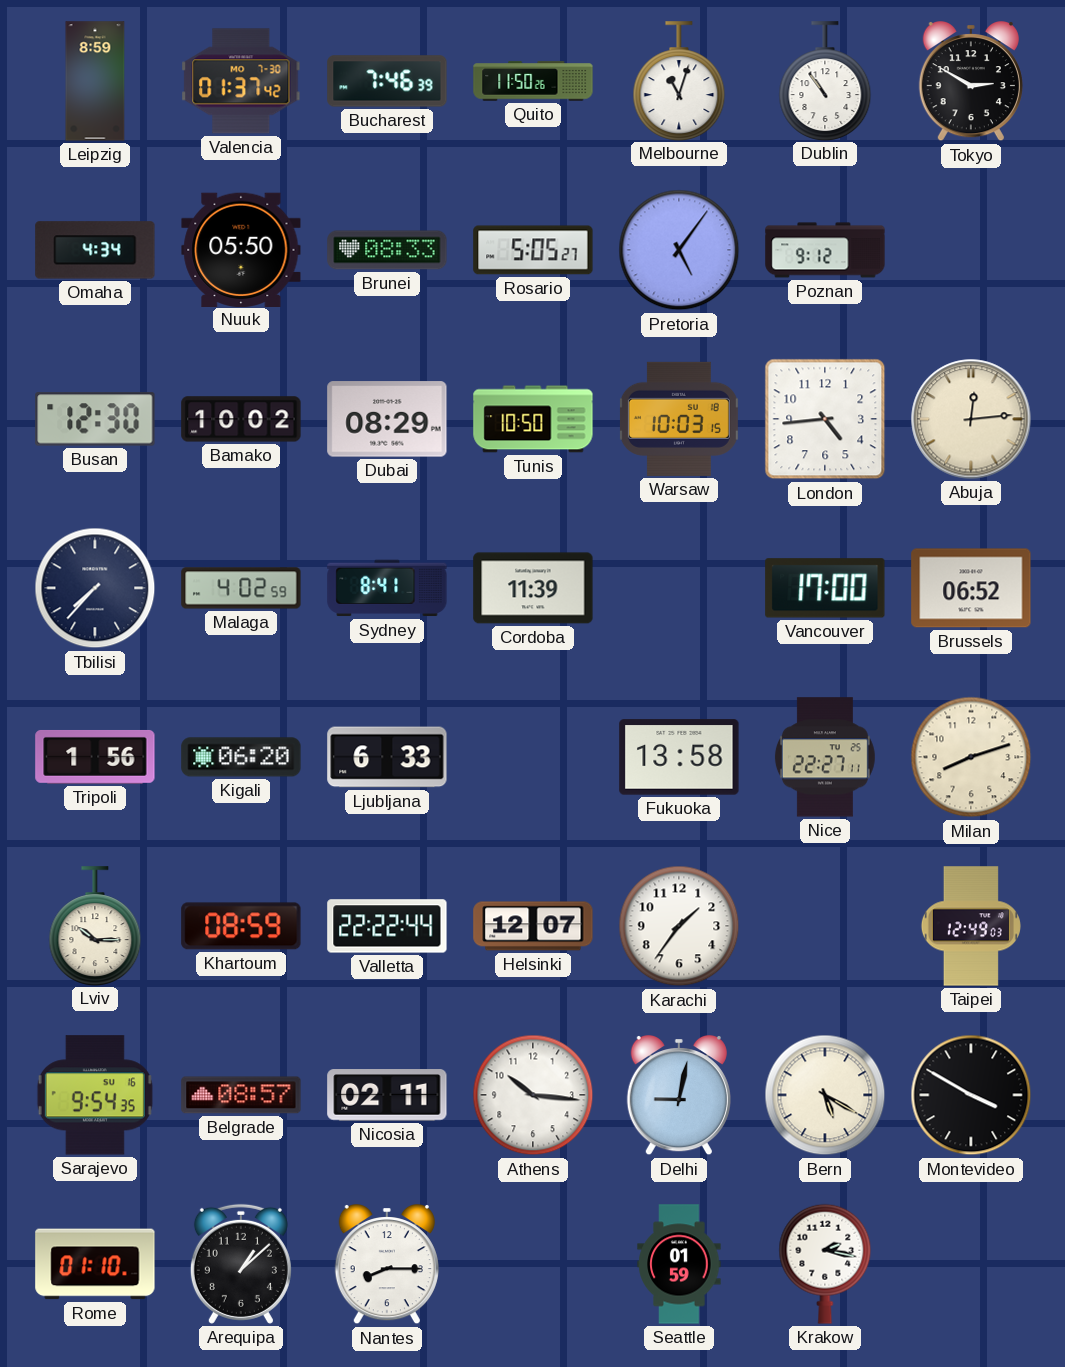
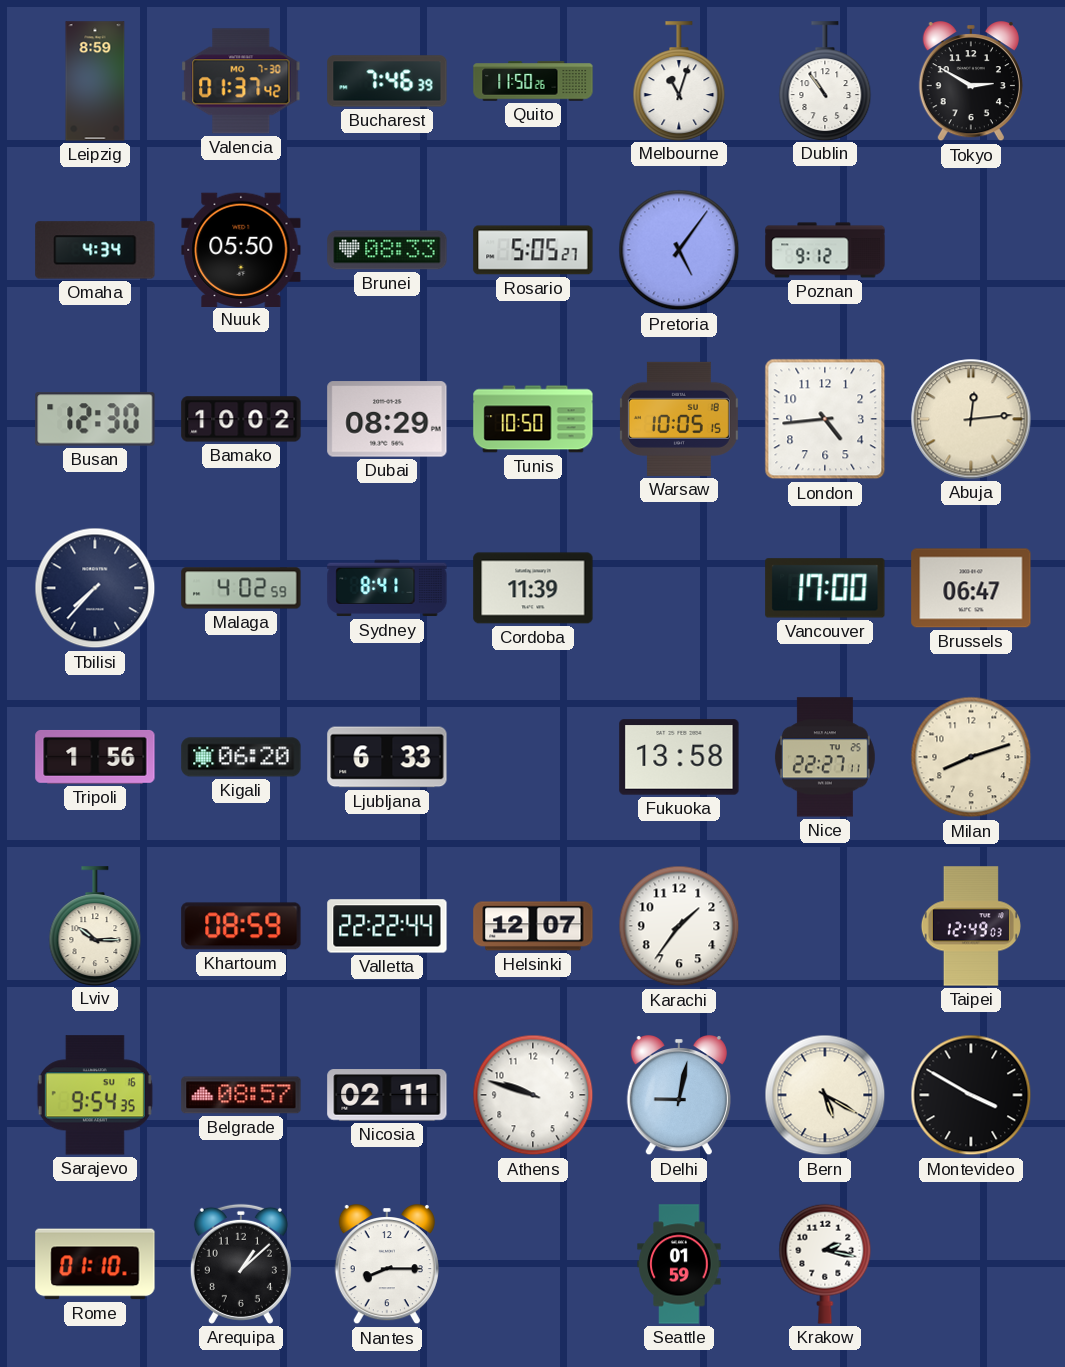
Warsaw: 10:03 -> 10:05
Brussels: 06:52 -> 06:47
Athens: 10:16 -> 9:48
